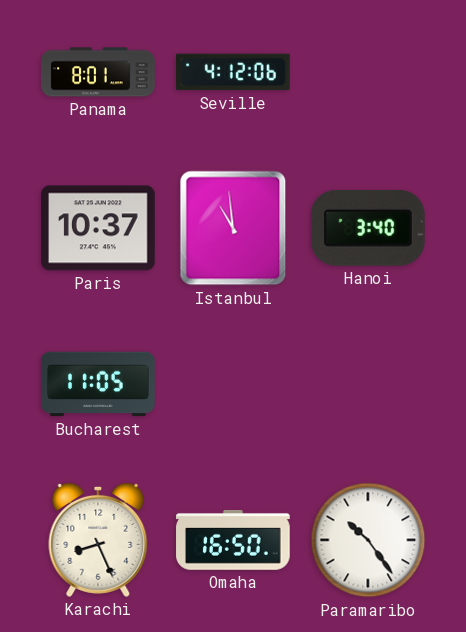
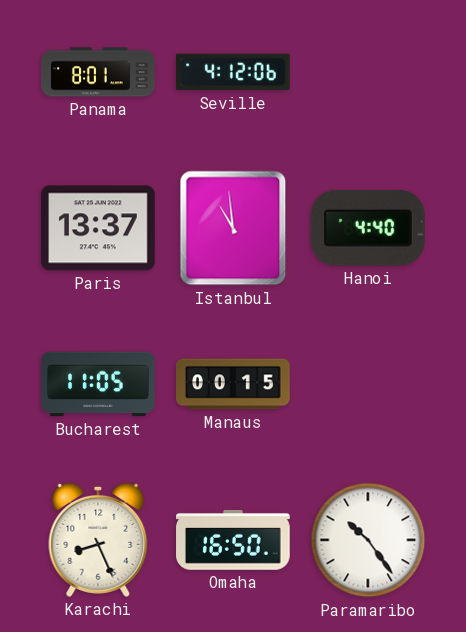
Paris: 10:37 -> 13:37
Hanoi: 3:40 -> 4:40
Manaus: none -> 00:15
